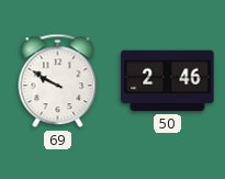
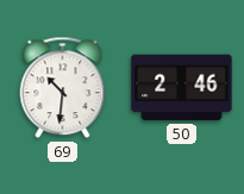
69: 9:50 -> 10:31
